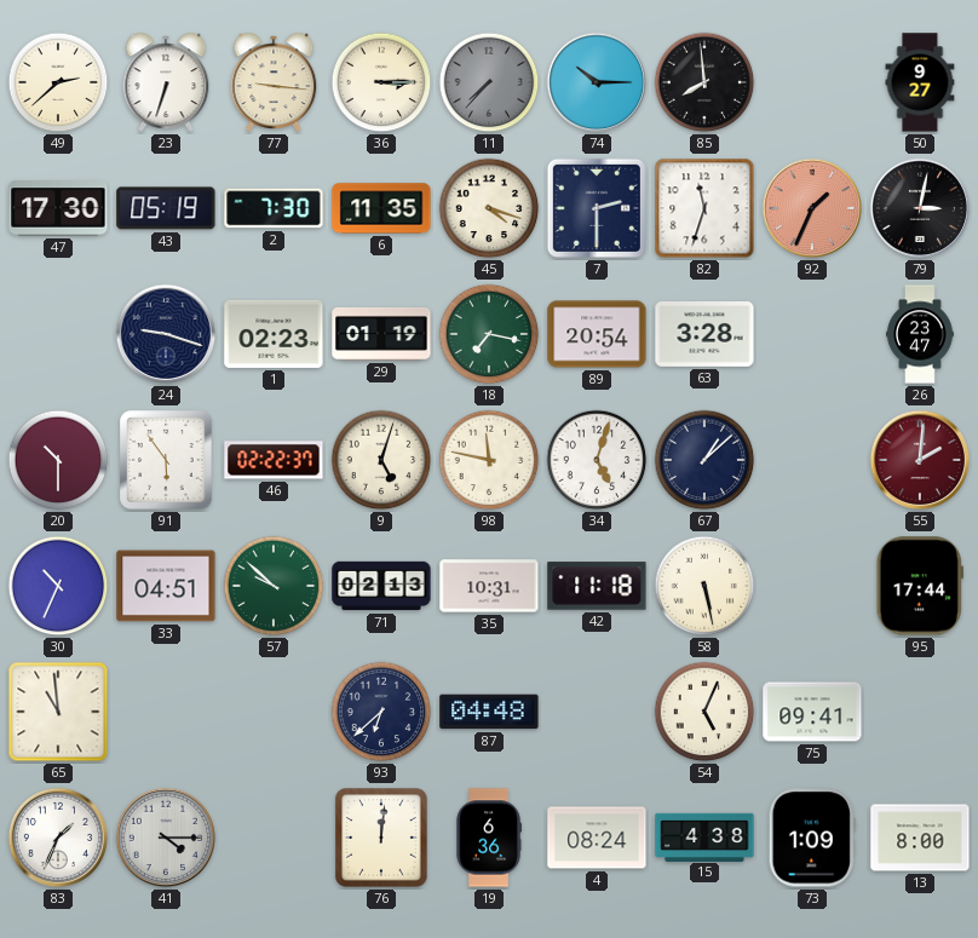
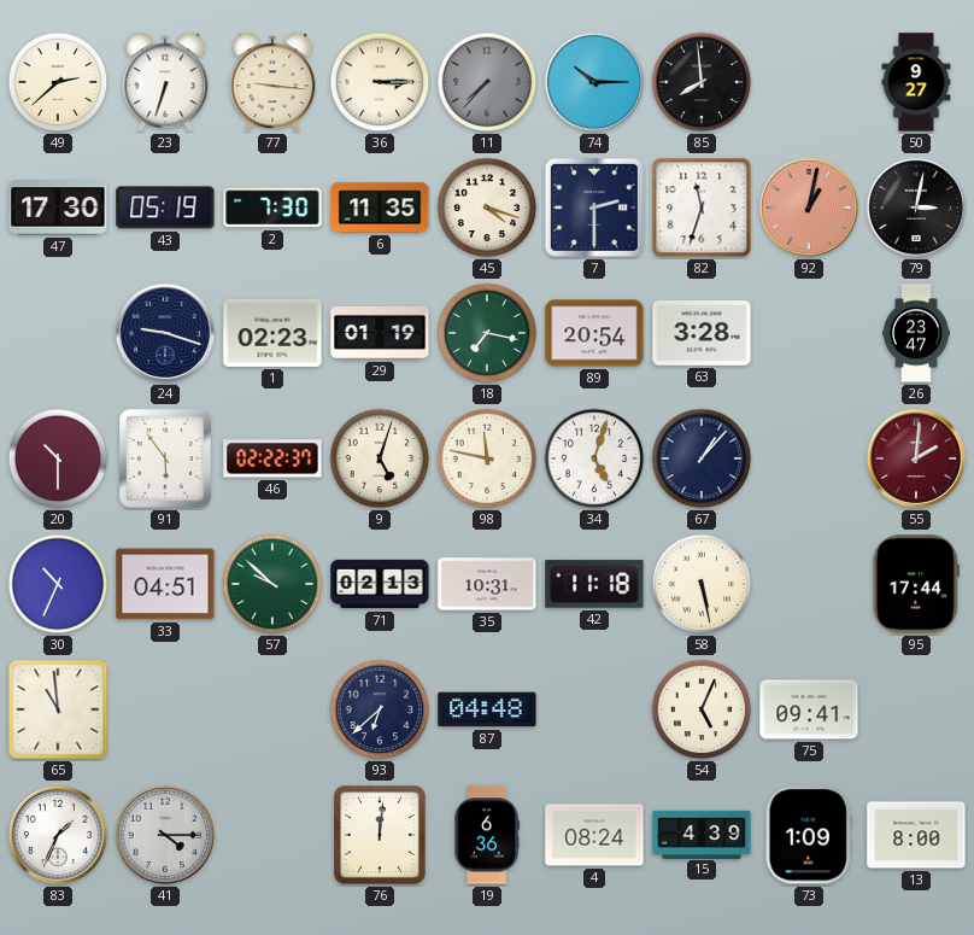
92: 1:34 -> 1:02
67: 1:08 -> 1:07
15: 4:38 -> 4:39
